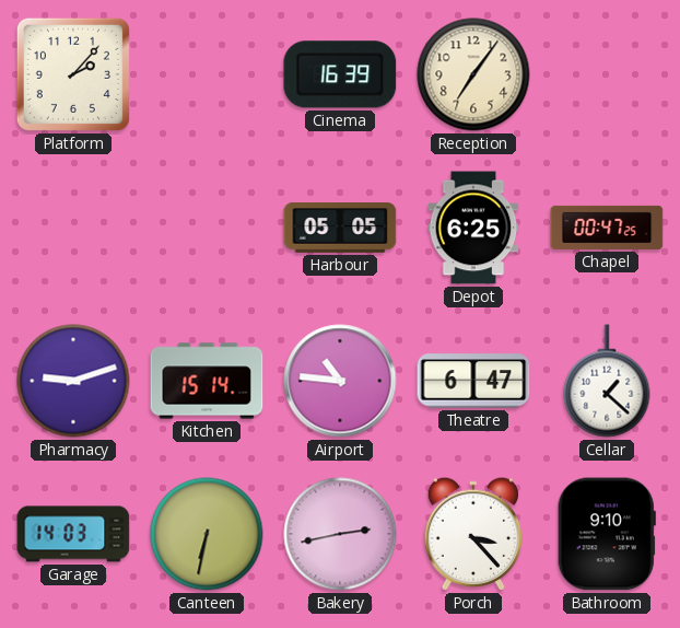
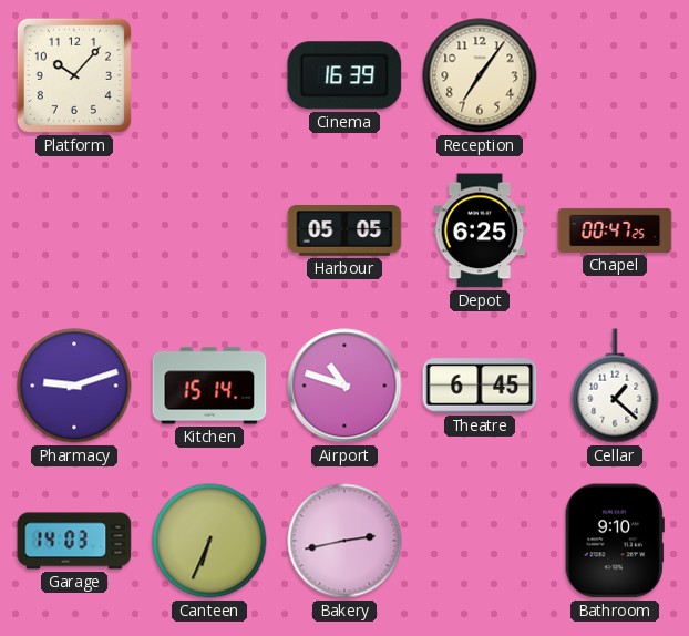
Platform: 2:07 -> 10:07
Airport: 10:46 -> 10:48
Theatre: 6:47 -> 6:45
Canteen: 6:32 -> 6:34
Porch: 3:23 -> none
